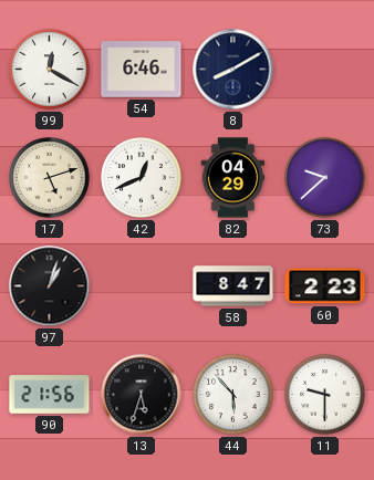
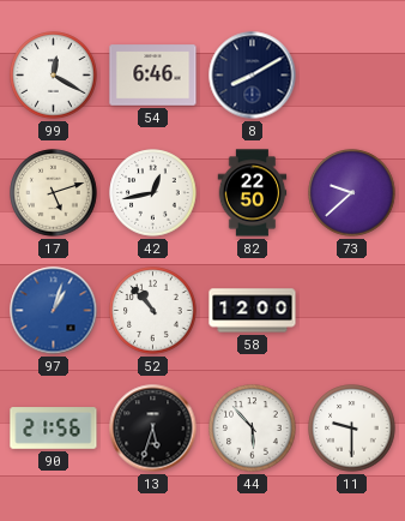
42: 12:41 -> 12:43
82: 04:29 -> 22:50
97 dial: black -> blue
52: none -> 10:53
58: 8:47 -> 12:00
60: 2:23 -> none
